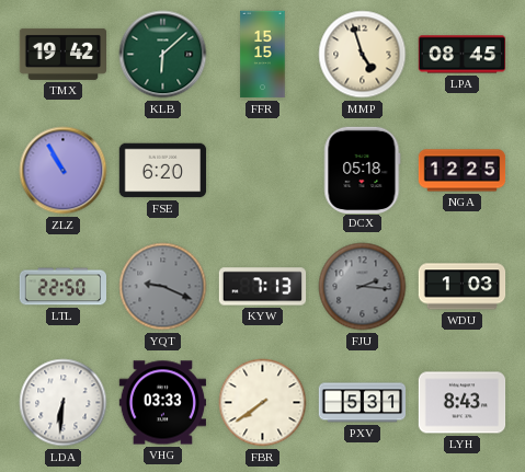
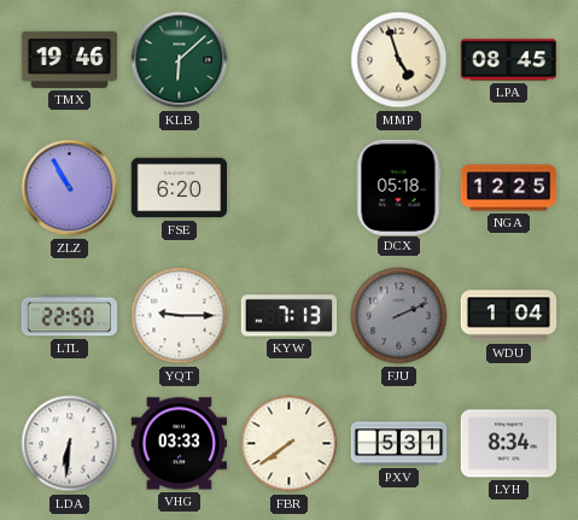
TMX: 19:42 -> 19:46
FFR: 15:15 -> none
YQT: 9:19 -> 9:15
YQT dial: grey -> white
FJU: 2:16 -> 2:11
WDU: 1:03 -> 1:04
LYH: 8:43 -> 8:34
